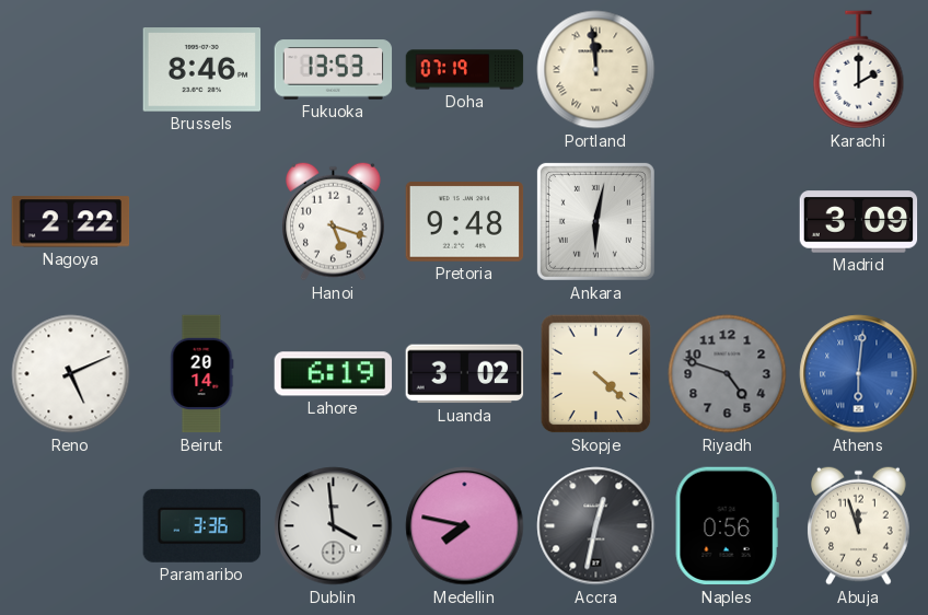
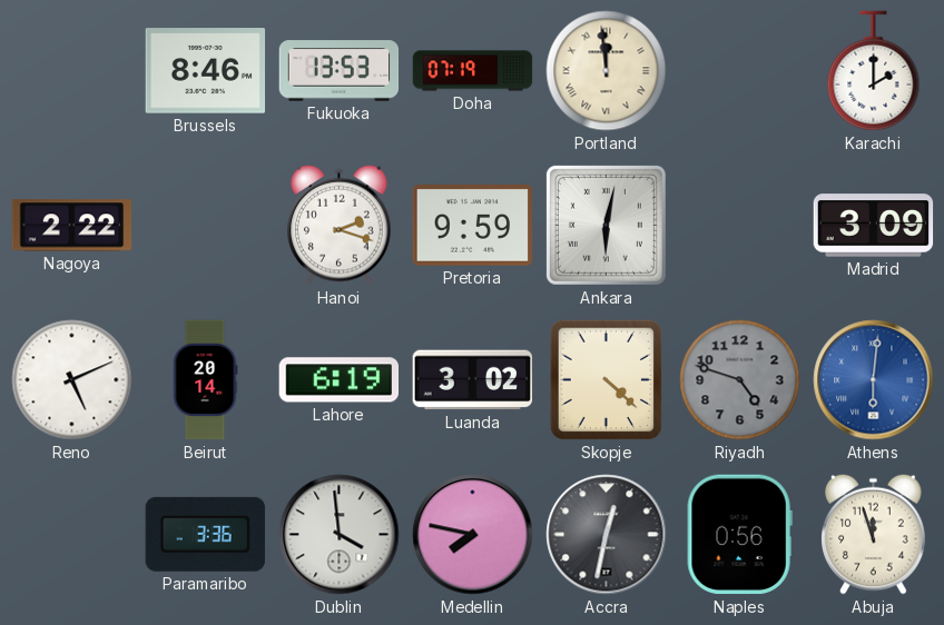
Hanoi: 5:18 -> 2:18
Pretoria: 9:48 -> 9:59
